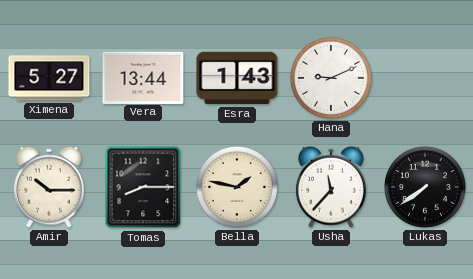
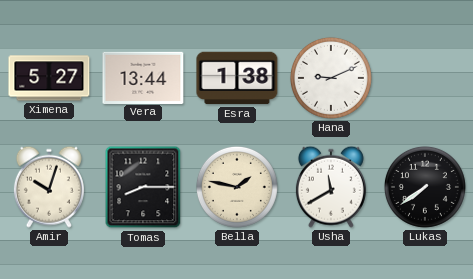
Esra: 1:43 -> 1:38
Amir: 10:15 -> 10:03
Usha: 11:37 -> 11:40
